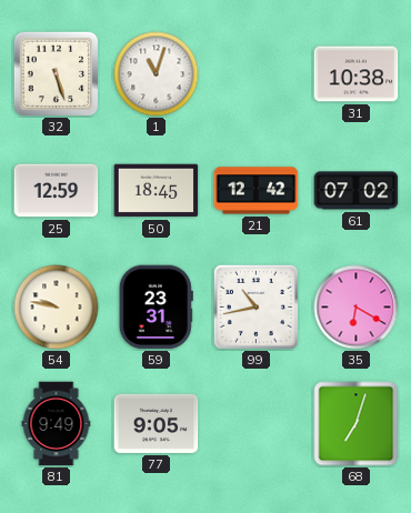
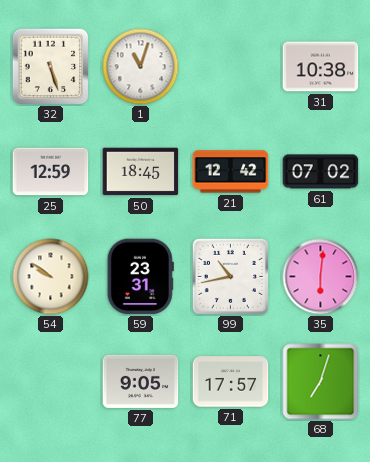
54: 9:47 -> 9:51
35: 6:20 -> 6:01
81: 9:49 -> none
71: none -> 17:57
